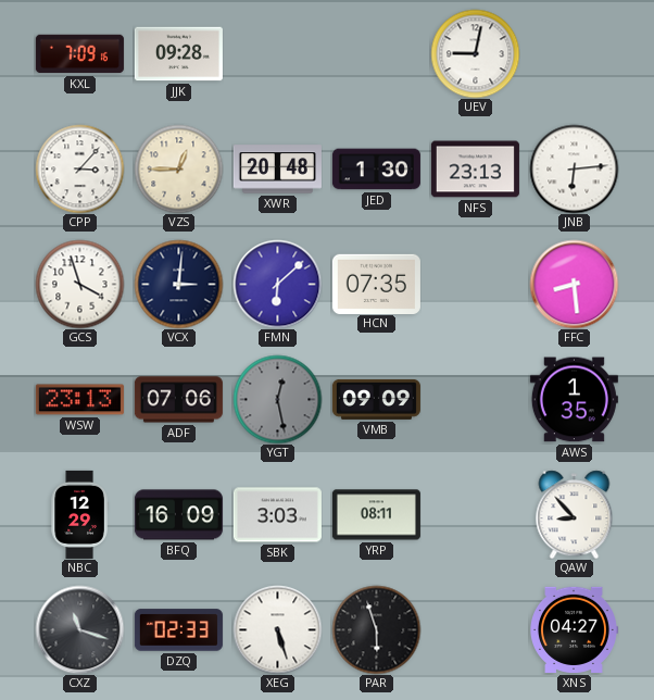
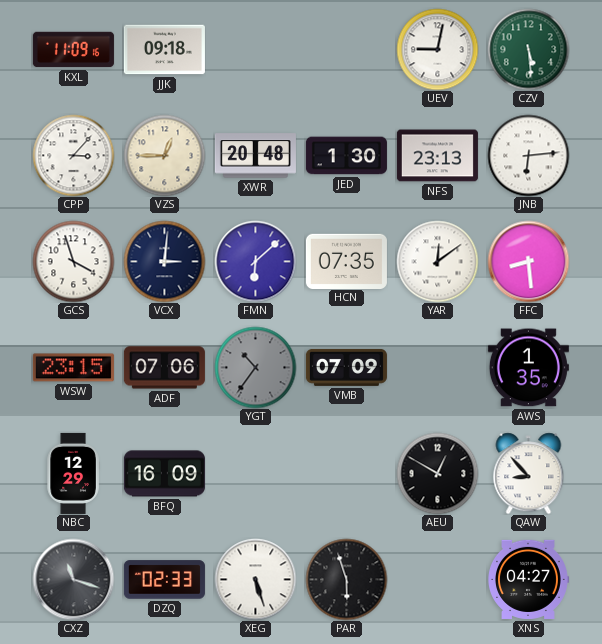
KXL: 7:09 -> 11:09
JJK: 09:28 -> 09:18
CZV: none -> 5:29
YAR: none -> 12:09
WSW: 23:13 -> 23:15
YGT: 12:28 -> 10:36
VMB: 09:09 -> 07:09
SBK: 3:03 -> none
YRP: 08:11 -> none
AEU: none -> 12:50
